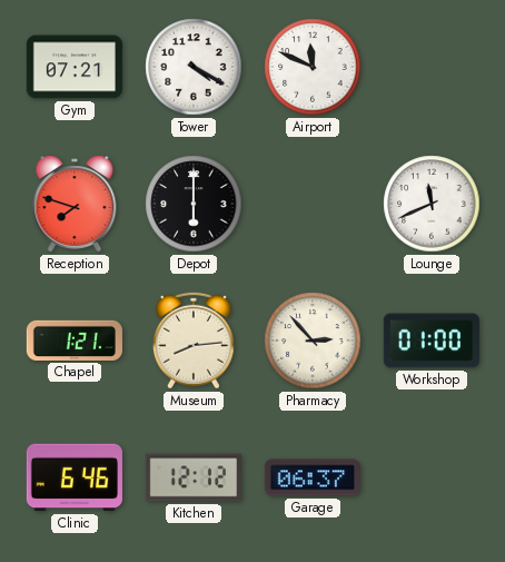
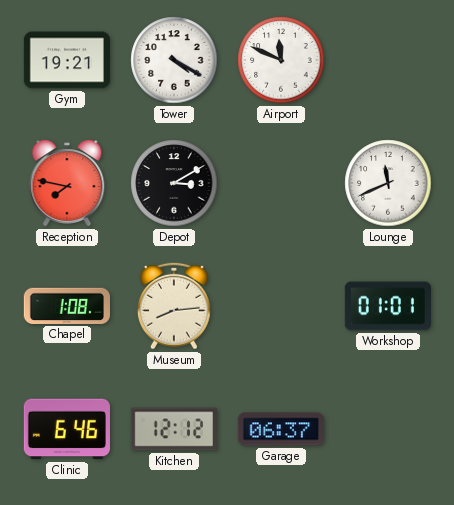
Gym: 07:21 -> 19:21
Reception: 7:48 -> 7:47
Depot: 6:00 -> 3:10
Chapel: 1:21 -> 1:08
Pharmacy: 2:53 -> none
Workshop: 01:00 -> 01:01
